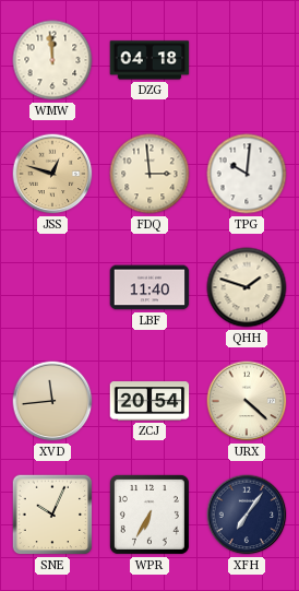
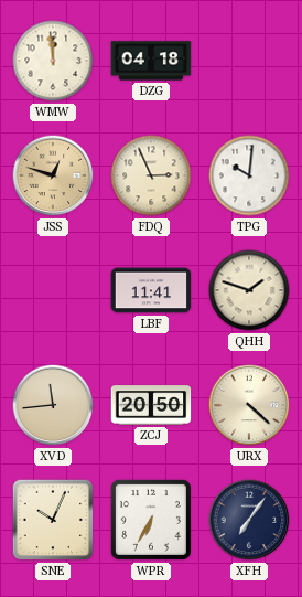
FDQ: 2:59 -> 2:56
LBF: 11:40 -> 11:41
ZCJ: 20:54 -> 20:50
